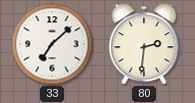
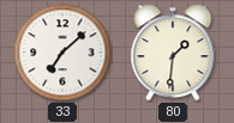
80: 2:31 -> 1:31
